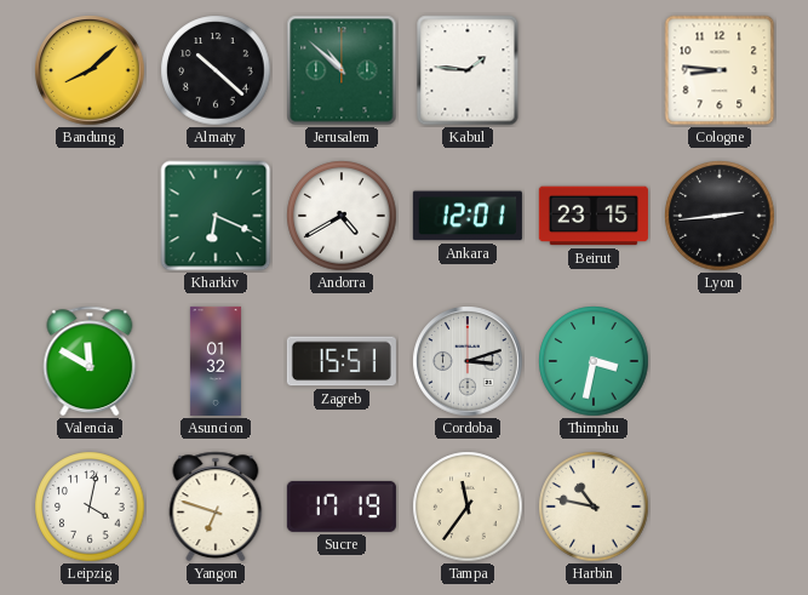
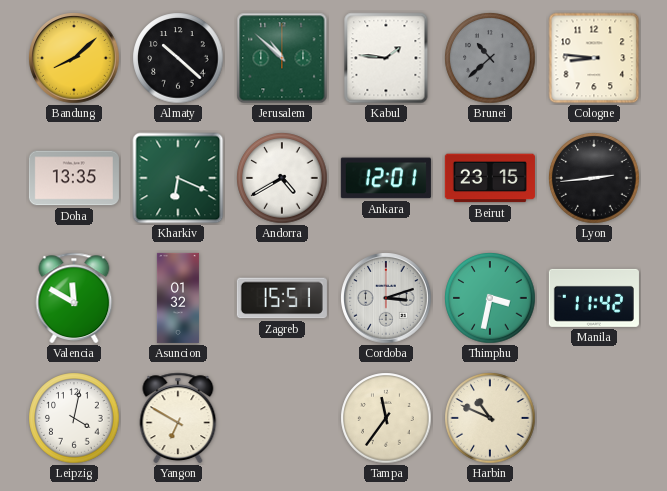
Brunei: none -> 10:38
Doha: none -> 13:35
Manila: none -> 11:42
Yangon: 6:48 -> 6:50
Sucre: 17:19 -> none
Harbin: 10:47 -> 10:49
